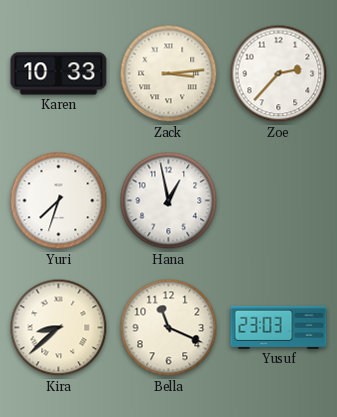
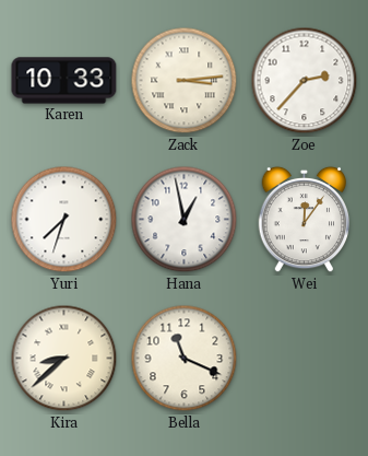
Wei: none -> 12:06
Yusuf: 23:03 -> none
